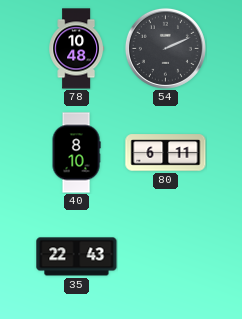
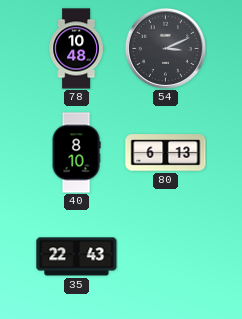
54: 2:11 -> 3:11
80: 6:11 -> 6:13
